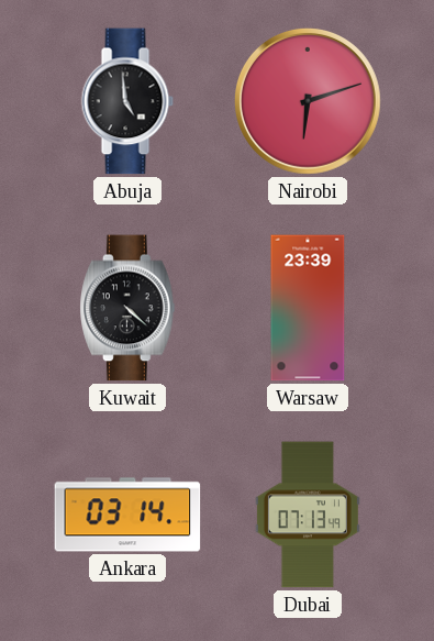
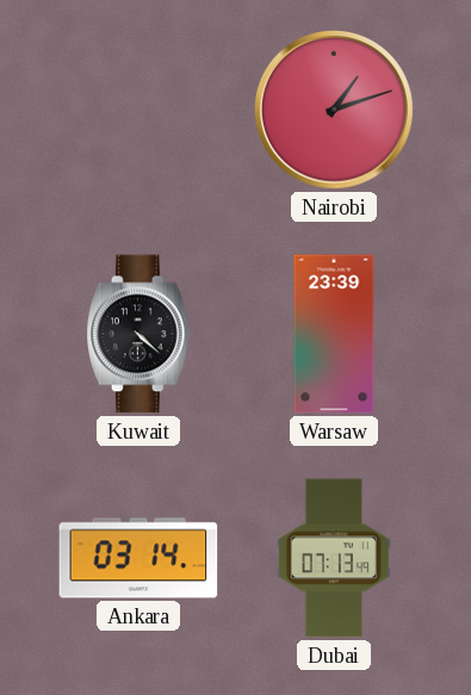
Abuja: 4:59 -> none
Nairobi: 6:12 -> 1:12
